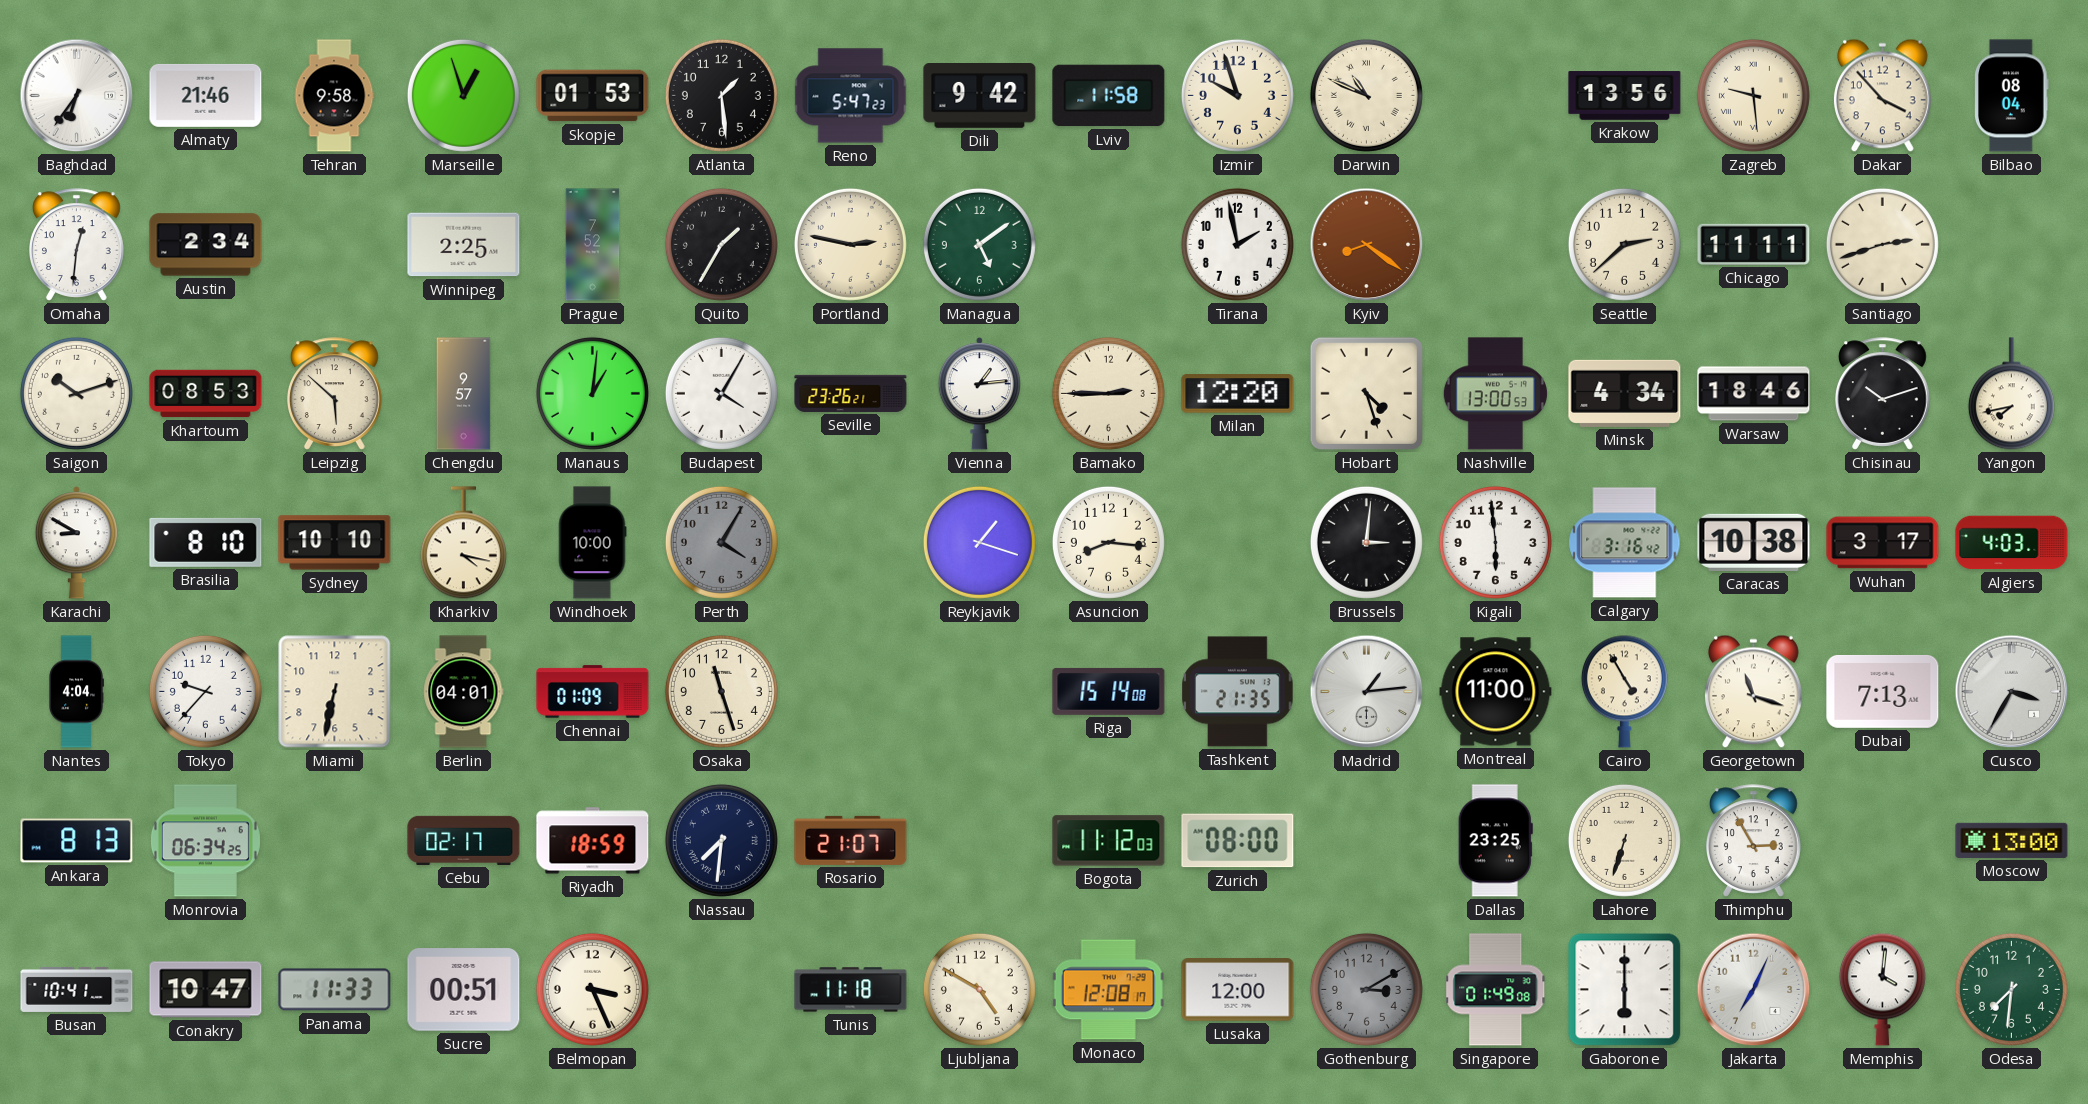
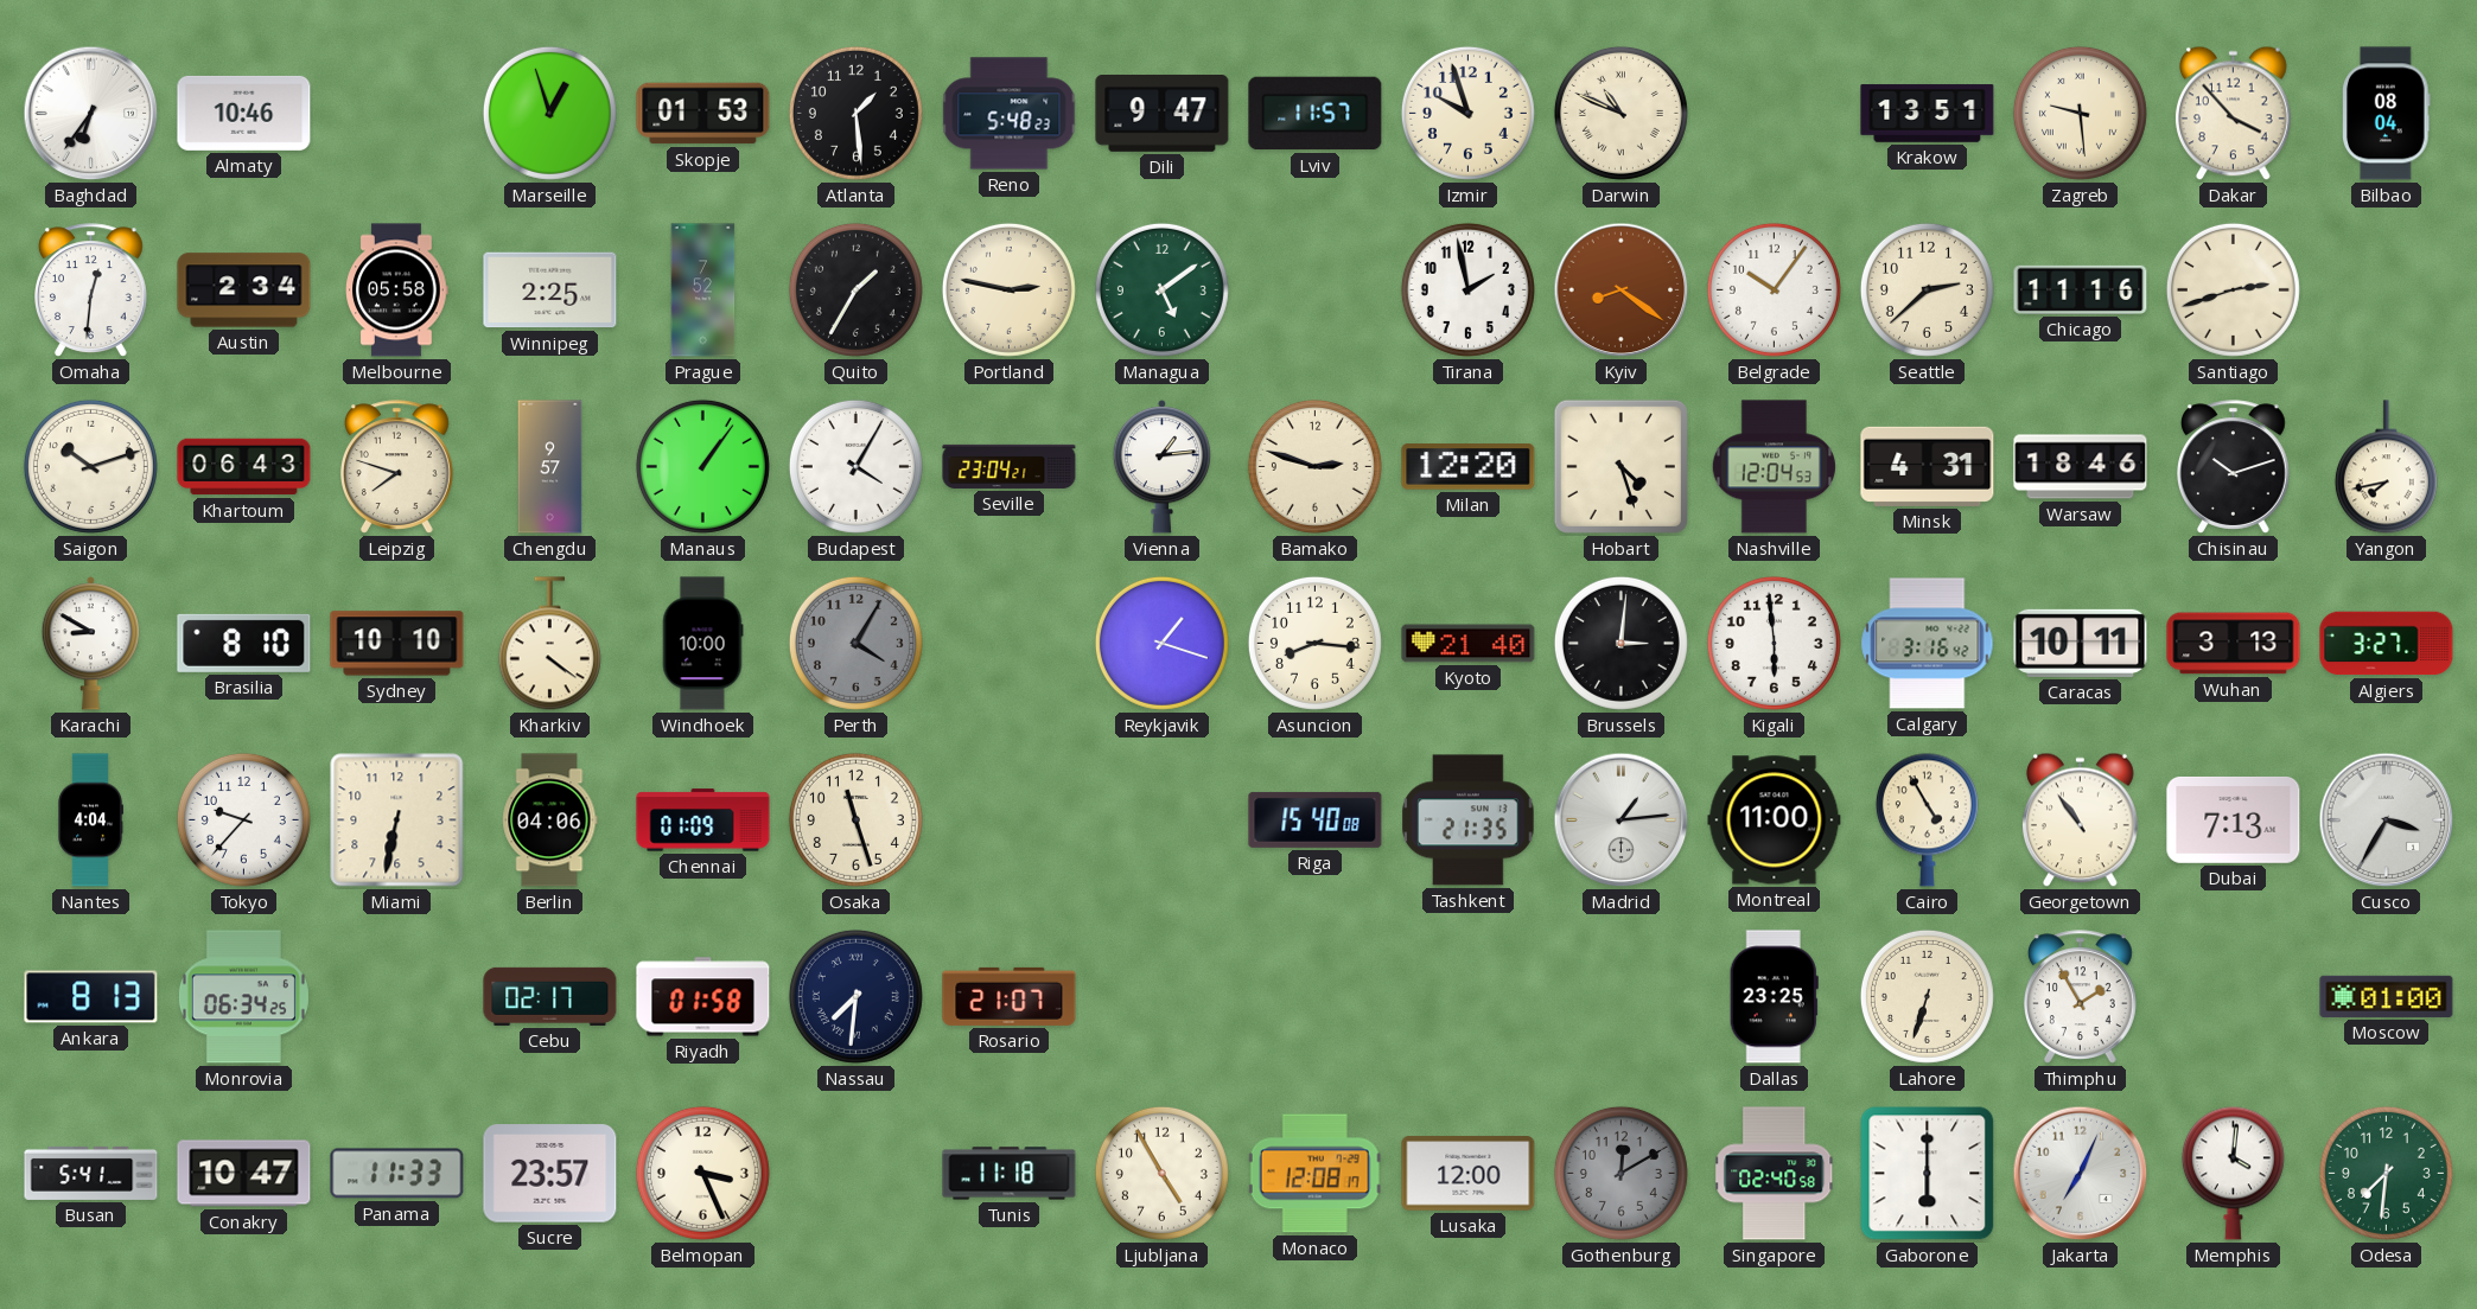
Almaty: 21:46 -> 10:46
Tehran: 9:58 -> none
Reno: 5:47 -> 5:48
Dili: 9:42 -> 9:47
Lviv: 11:58 -> 11:57
Krakow: 13:56 -> 13:51
Melbourne: none -> 05:58
Belgrade: none -> 10:06
Chicago: 11:11 -> 11:16
Khartoum: 08:53 -> 06:43
Leipzig: 5:52 -> 7:48
Manaus: 1:01 -> 1:06
Seville: 23:26 -> 23:04
Bamako: 2:45 -> 2:48
Nashville: 13:00 -> 12:04
Minsk: 4:34 -> 4:31
Kharkiv: 4:17 -> 4:21
Kyoto: none -> 21:40
Caracas: 10:38 -> 10:11
Wuhan: 3:17 -> 3:13
Algiers: 4:03 -> 3:27
Berlin: 04:01 -> 04:06
Riga: 15:14 -> 15:40
Georgetown: 11:18 -> 10:54
Riyadh: 18:59 -> 01:58
Bogota: 11:12 -> none
Zurich: 08:00 -> none
Thimphu: 2:55 -> 1:55
Moscow: 13:00 -> 01:00
Busan: 10:41 -> 5:41
Sucre: 00:51 -> 23:57
Ljubljana: 4:50 -> 4:55
Gothenburg: 3:10 -> 12:10
Singapore: 01:49 -> 02:40
